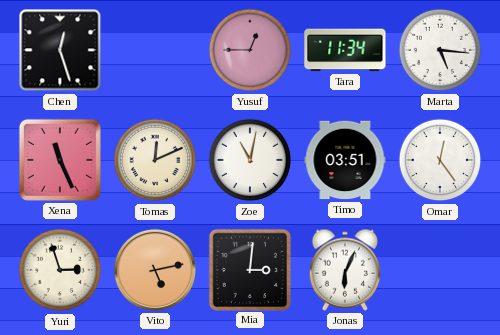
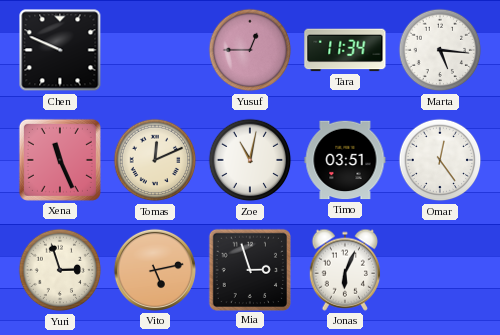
Chen: 12:27 -> 9:49
Mia: 3:01 -> 2:57
